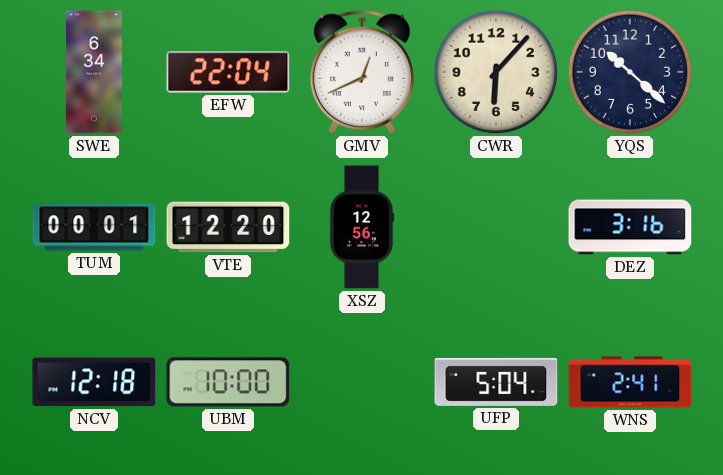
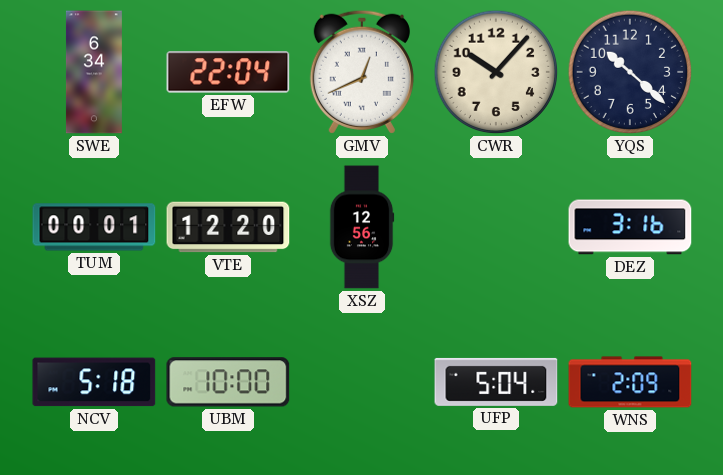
CWR: 6:07 -> 10:07
NCV: 12:18 -> 5:18
WNS: 2:41 -> 2:09
